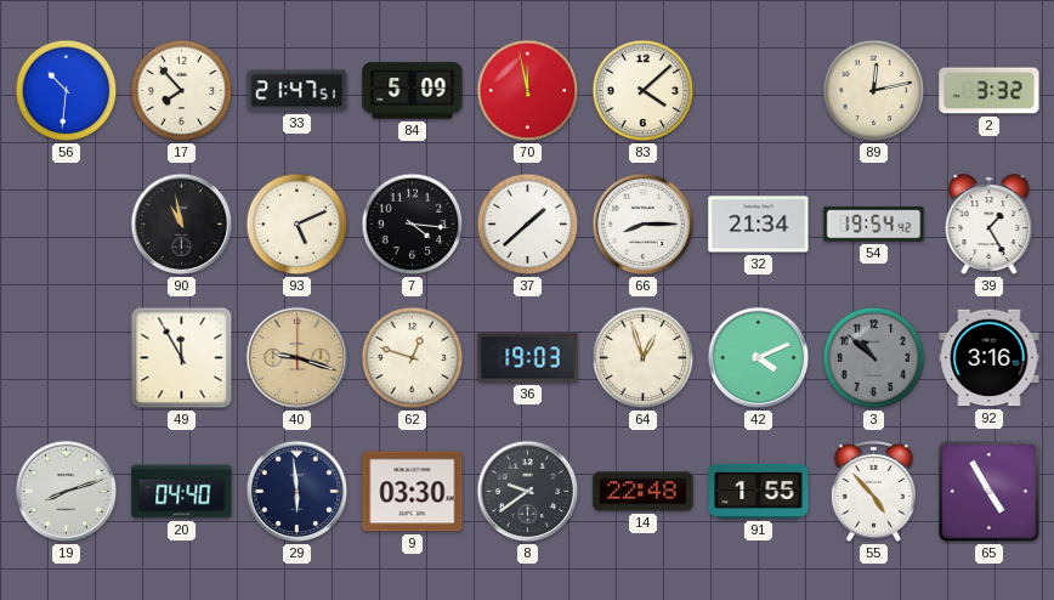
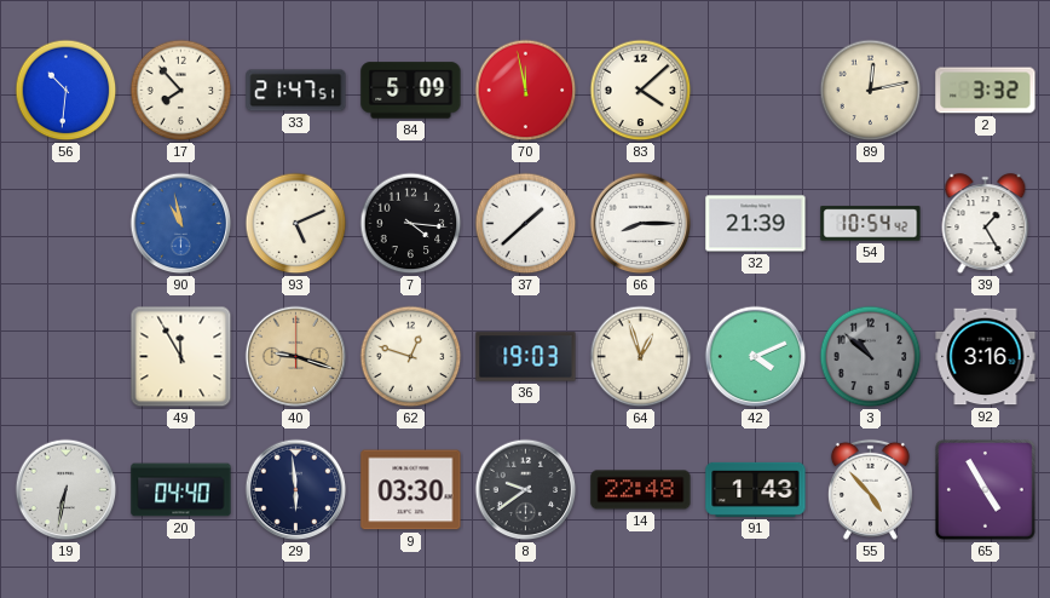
90 dial: black -> blue
32: 21:34 -> 21:39
54: 19:54 -> 10:54
19: 8:12 -> 6:32
91: 1:55 -> 1:43
